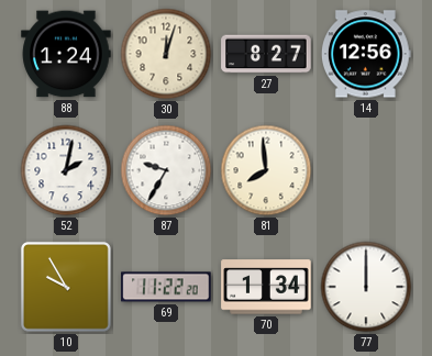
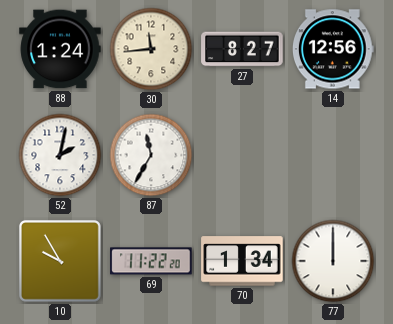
30: 12:03 -> 11:44
87: 9:35 -> 11:35
81: 7:59 -> none
